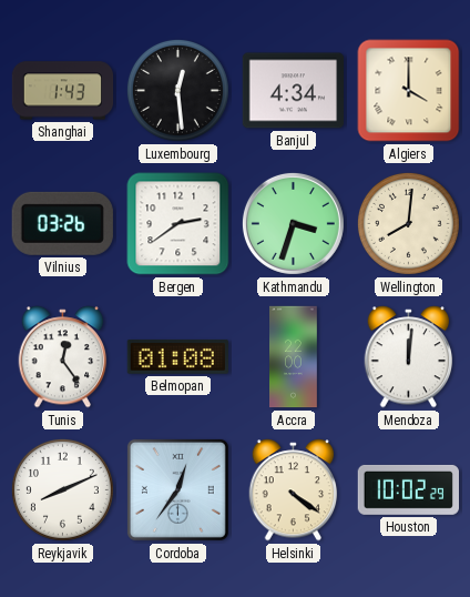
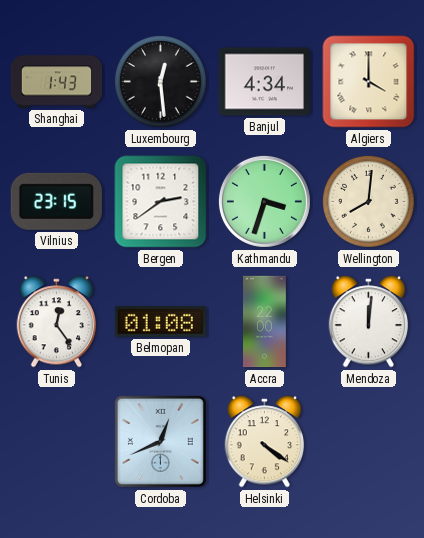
Vilnius: 03:26 -> 23:15
Reykjavik: 8:11 -> none
Cordoba: 12:36 -> 12:41
Houston: 10:02 -> none
